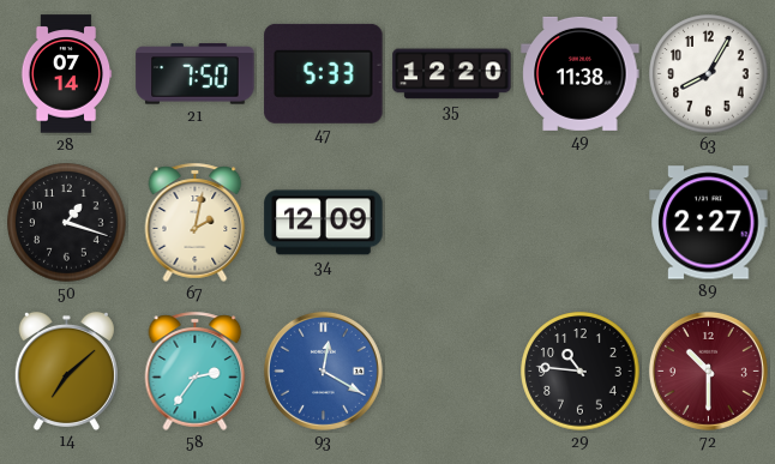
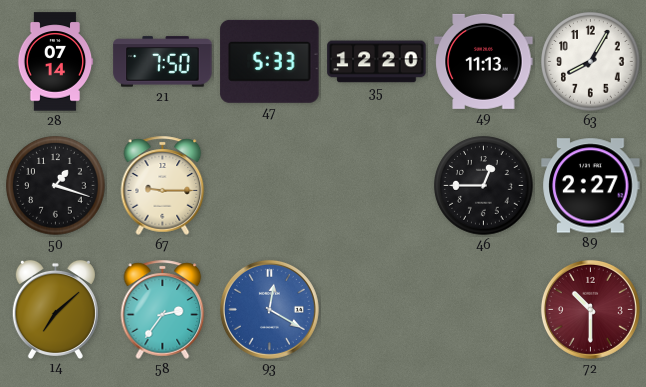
49: 11:38 -> 11:13
67: 2:02 -> 9:15
34: 12:09 -> none
46: none -> 12:45
29: 10:46 -> none
